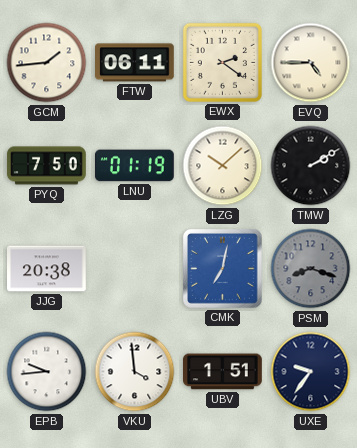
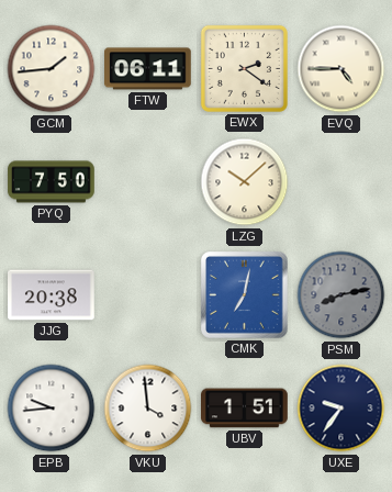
LNU: 01:19 -> none
TMW: 2:10 -> none
PSM: 8:18 -> 8:13
